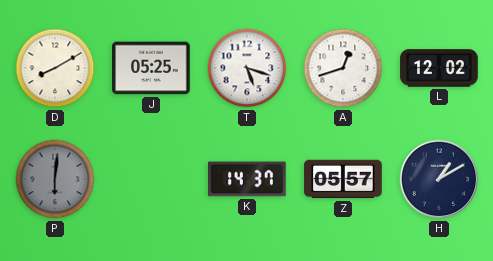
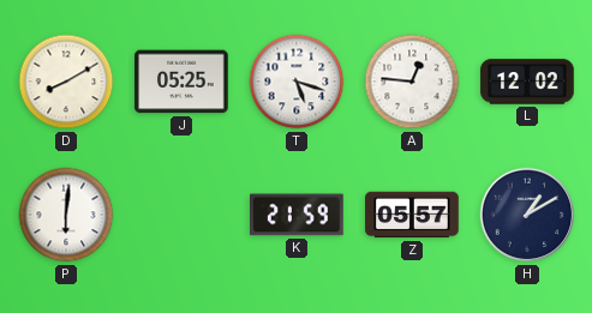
A: 12:42 -> 12:46
P dial: grey -> white
K: 14:37 -> 21:59
